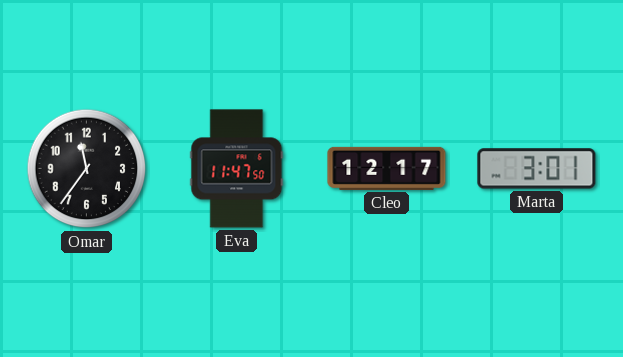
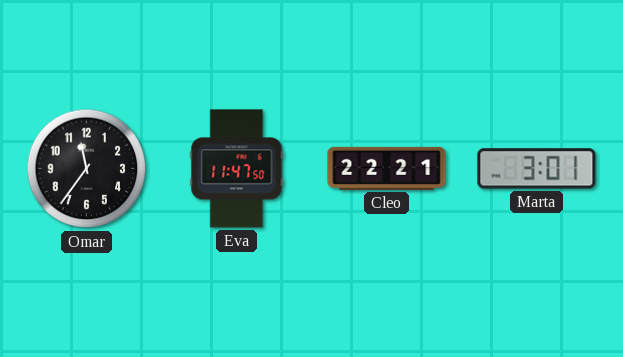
Cleo: 12:17 -> 22:21
